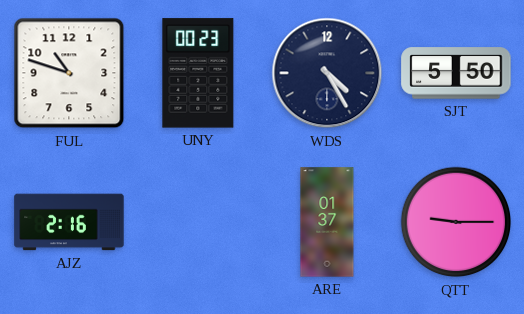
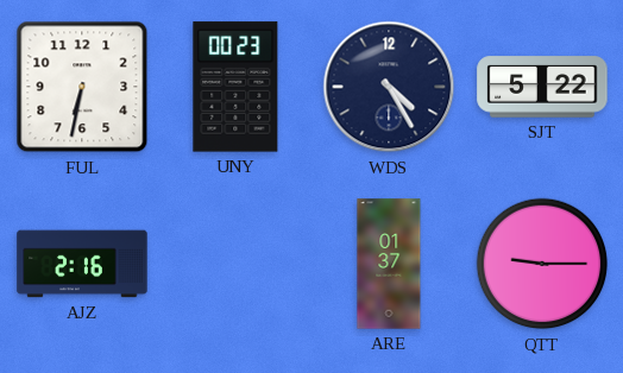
FUL: 10:48 -> 6:32
SJT: 5:50 -> 5:22
